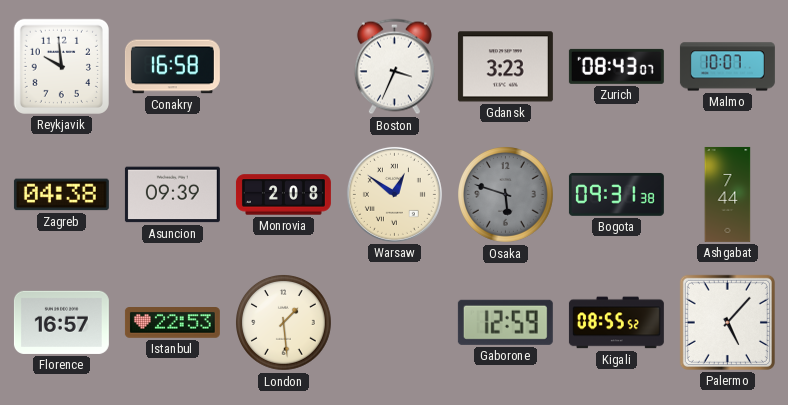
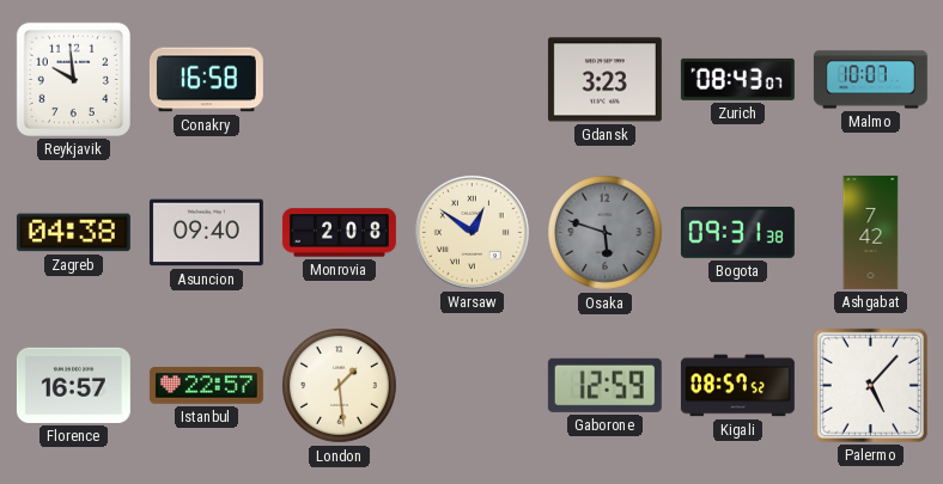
Boston: 3:34 -> none
Asuncion: 09:39 -> 09:40
Ashgabat: 7:44 -> 7:42
Istanbul: 22:53 -> 22:57
Kigali: 08:55 -> 08:57
